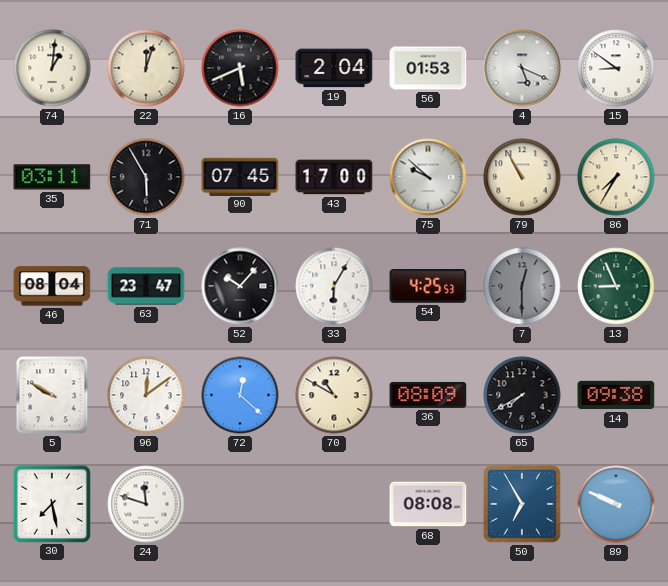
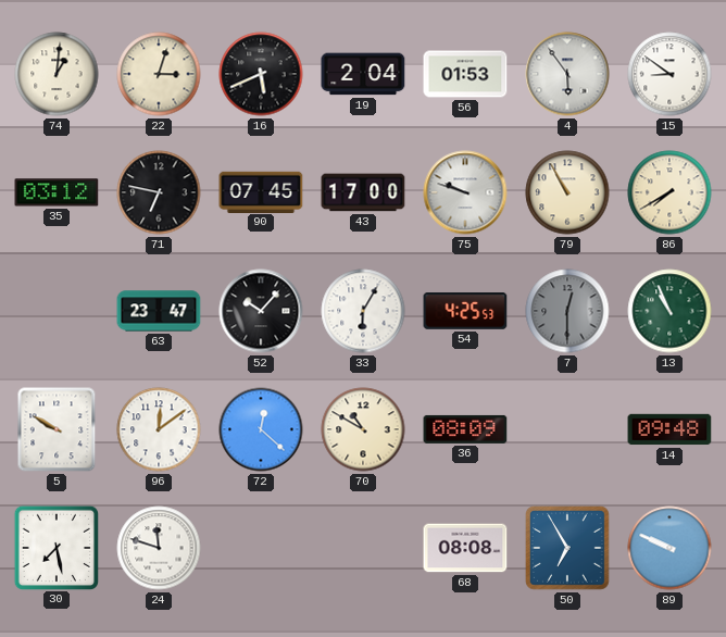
22: 12:03 -> 3:03
4: 5:19 -> 5:54
35: 03:11 -> 03:12
71: 5:55 -> 6:47
75: 9:52 -> 9:48
86: 7:35 -> 7:40
46: 08:04 -> none
13: 8:56 -> 10:56
65: 7:40 -> none
14: 09:38 -> 09:48
